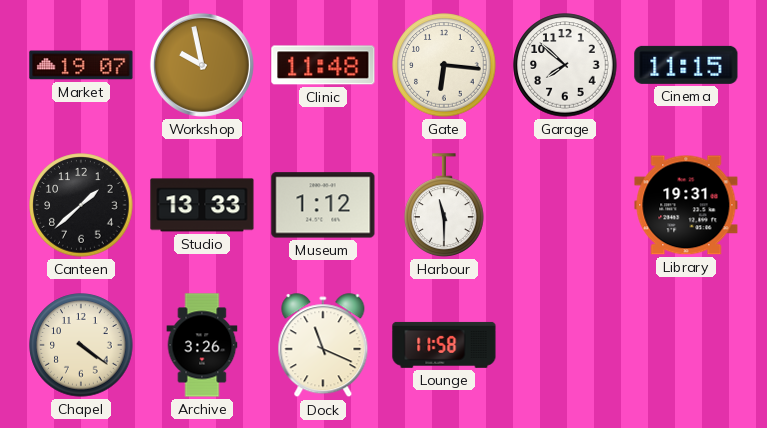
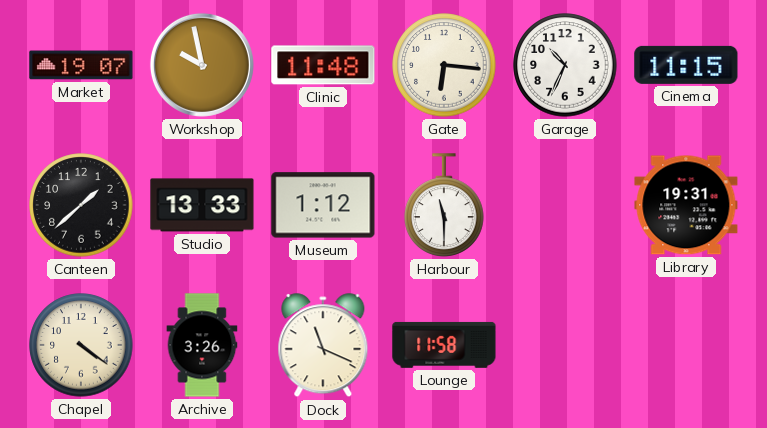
Garage: 7:52 -> 10:34
